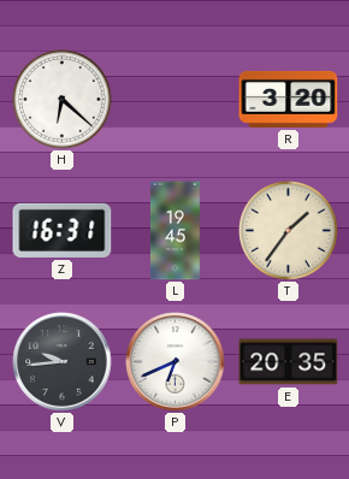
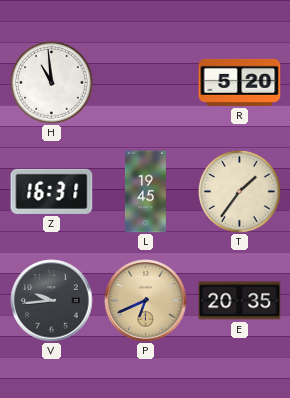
H: 6:22 -> 10:59
R: 3:20 -> 5:20
P dial: white -> champagne
